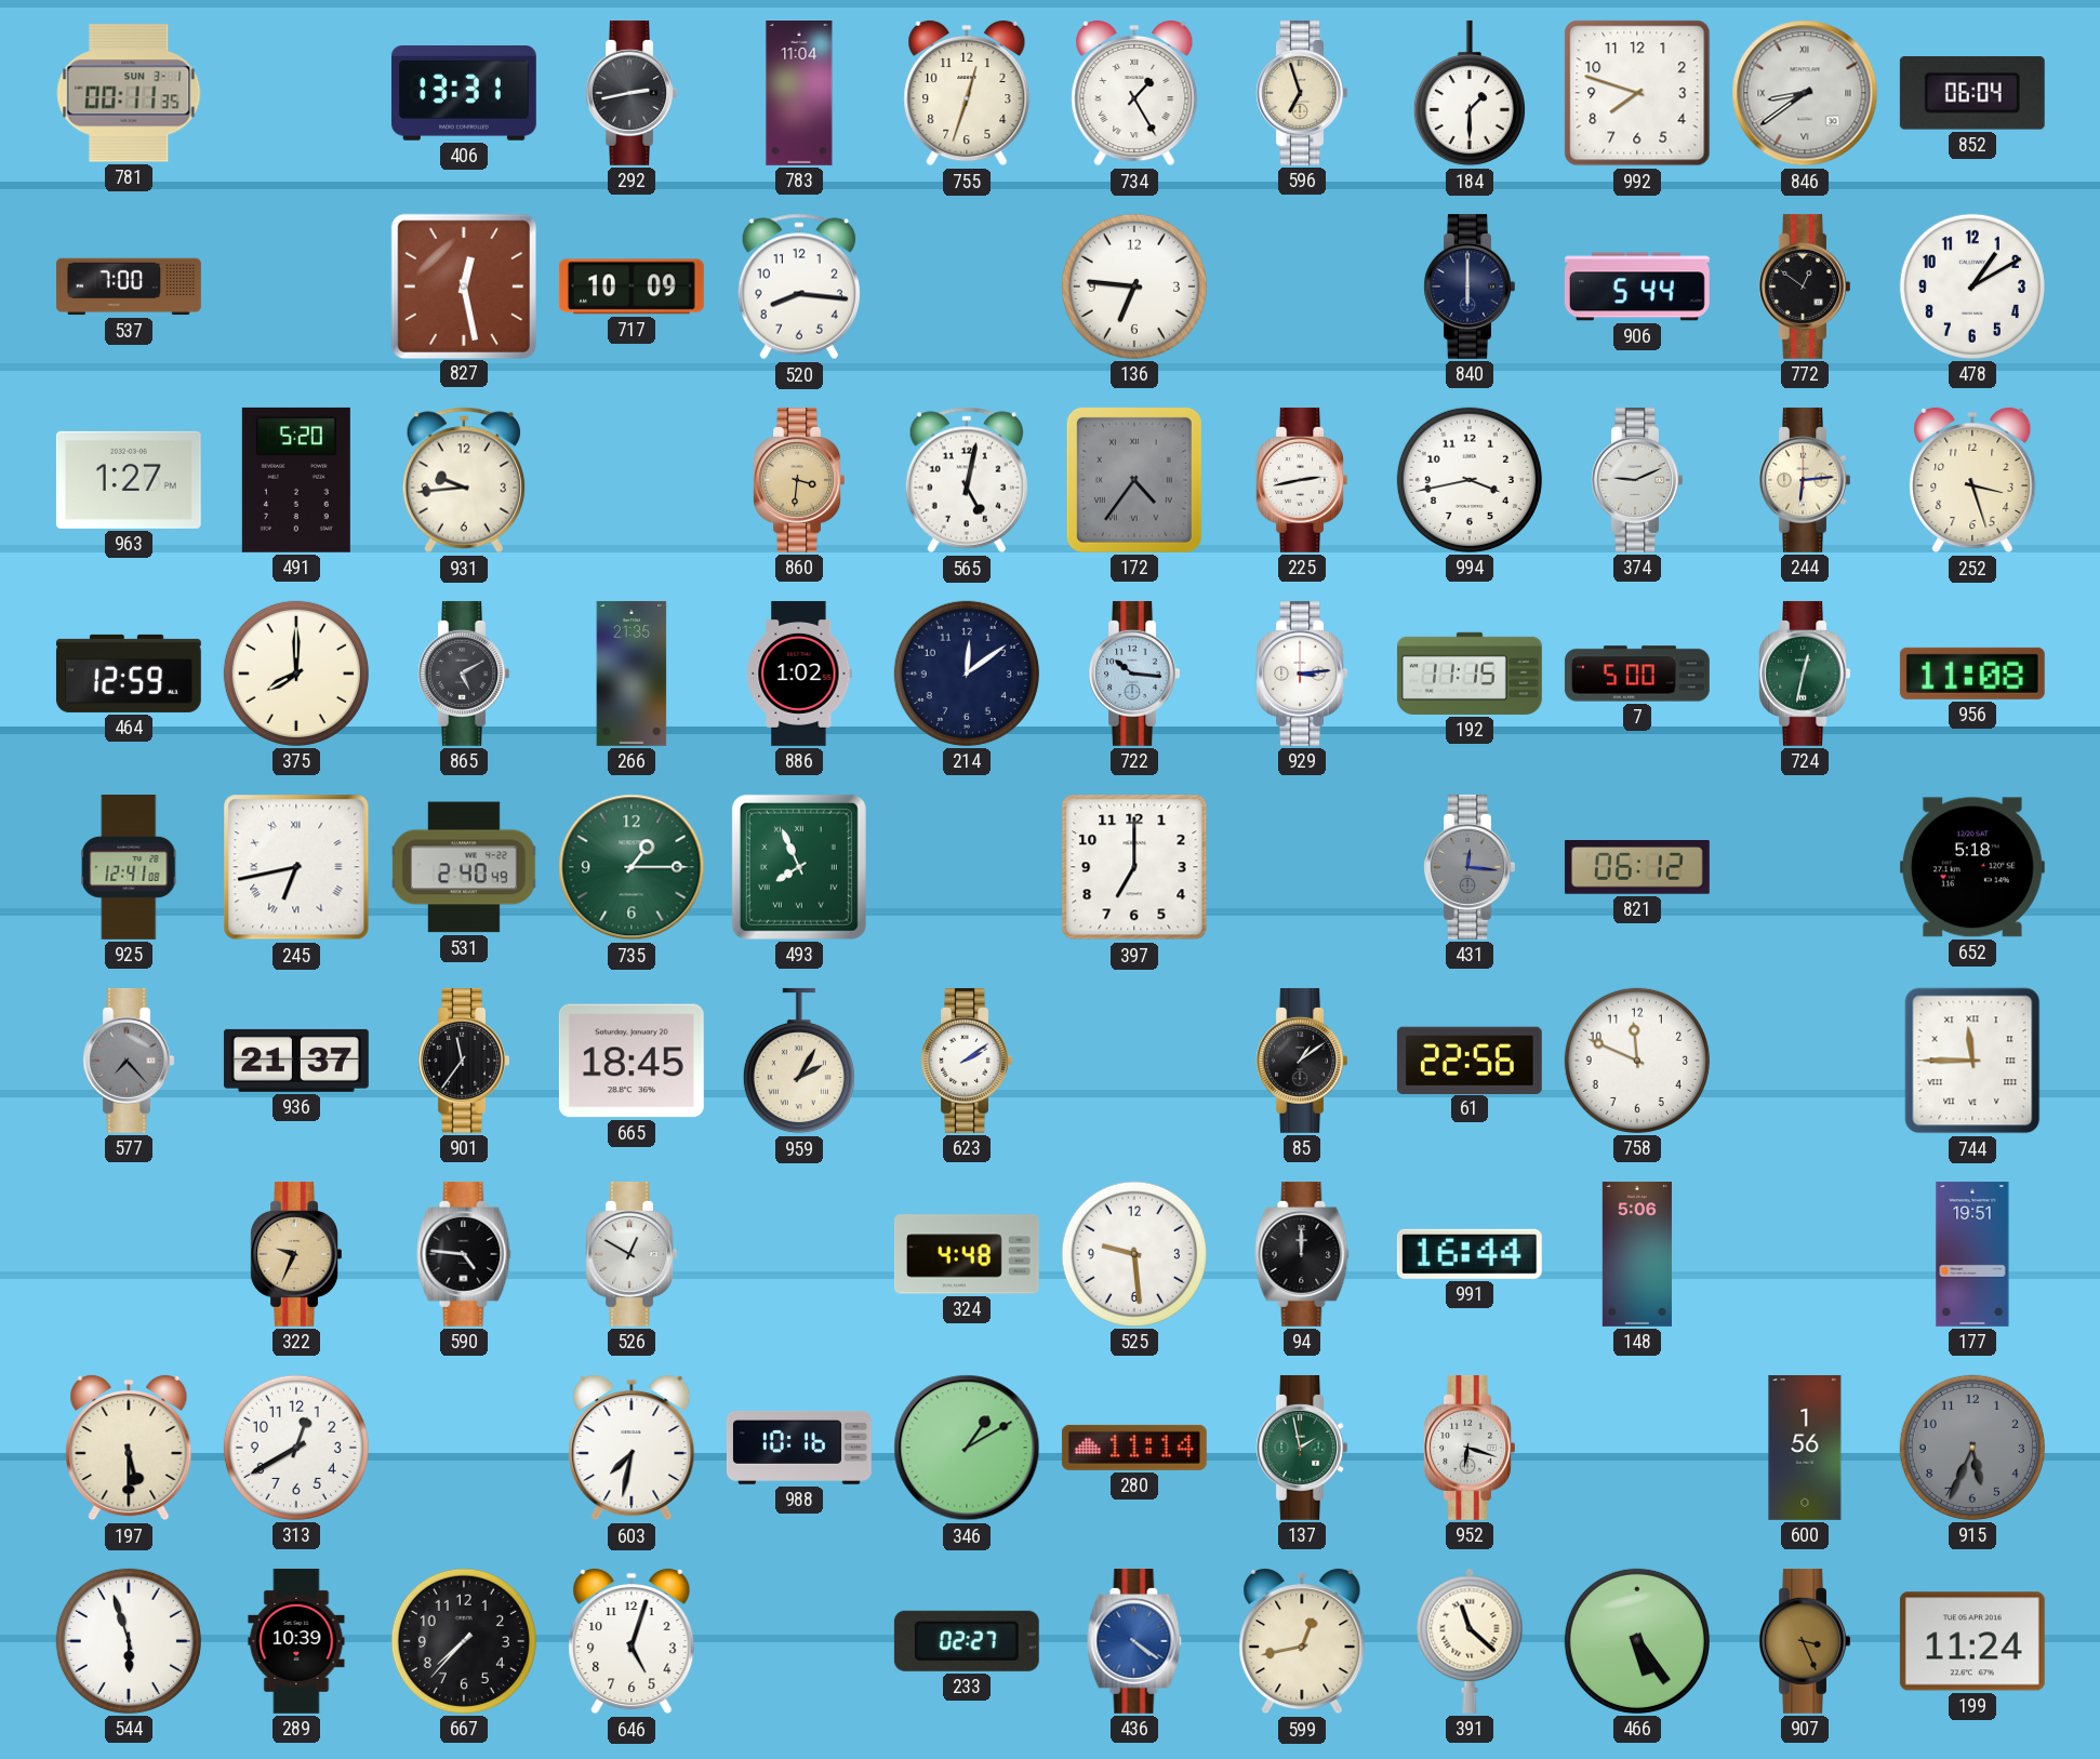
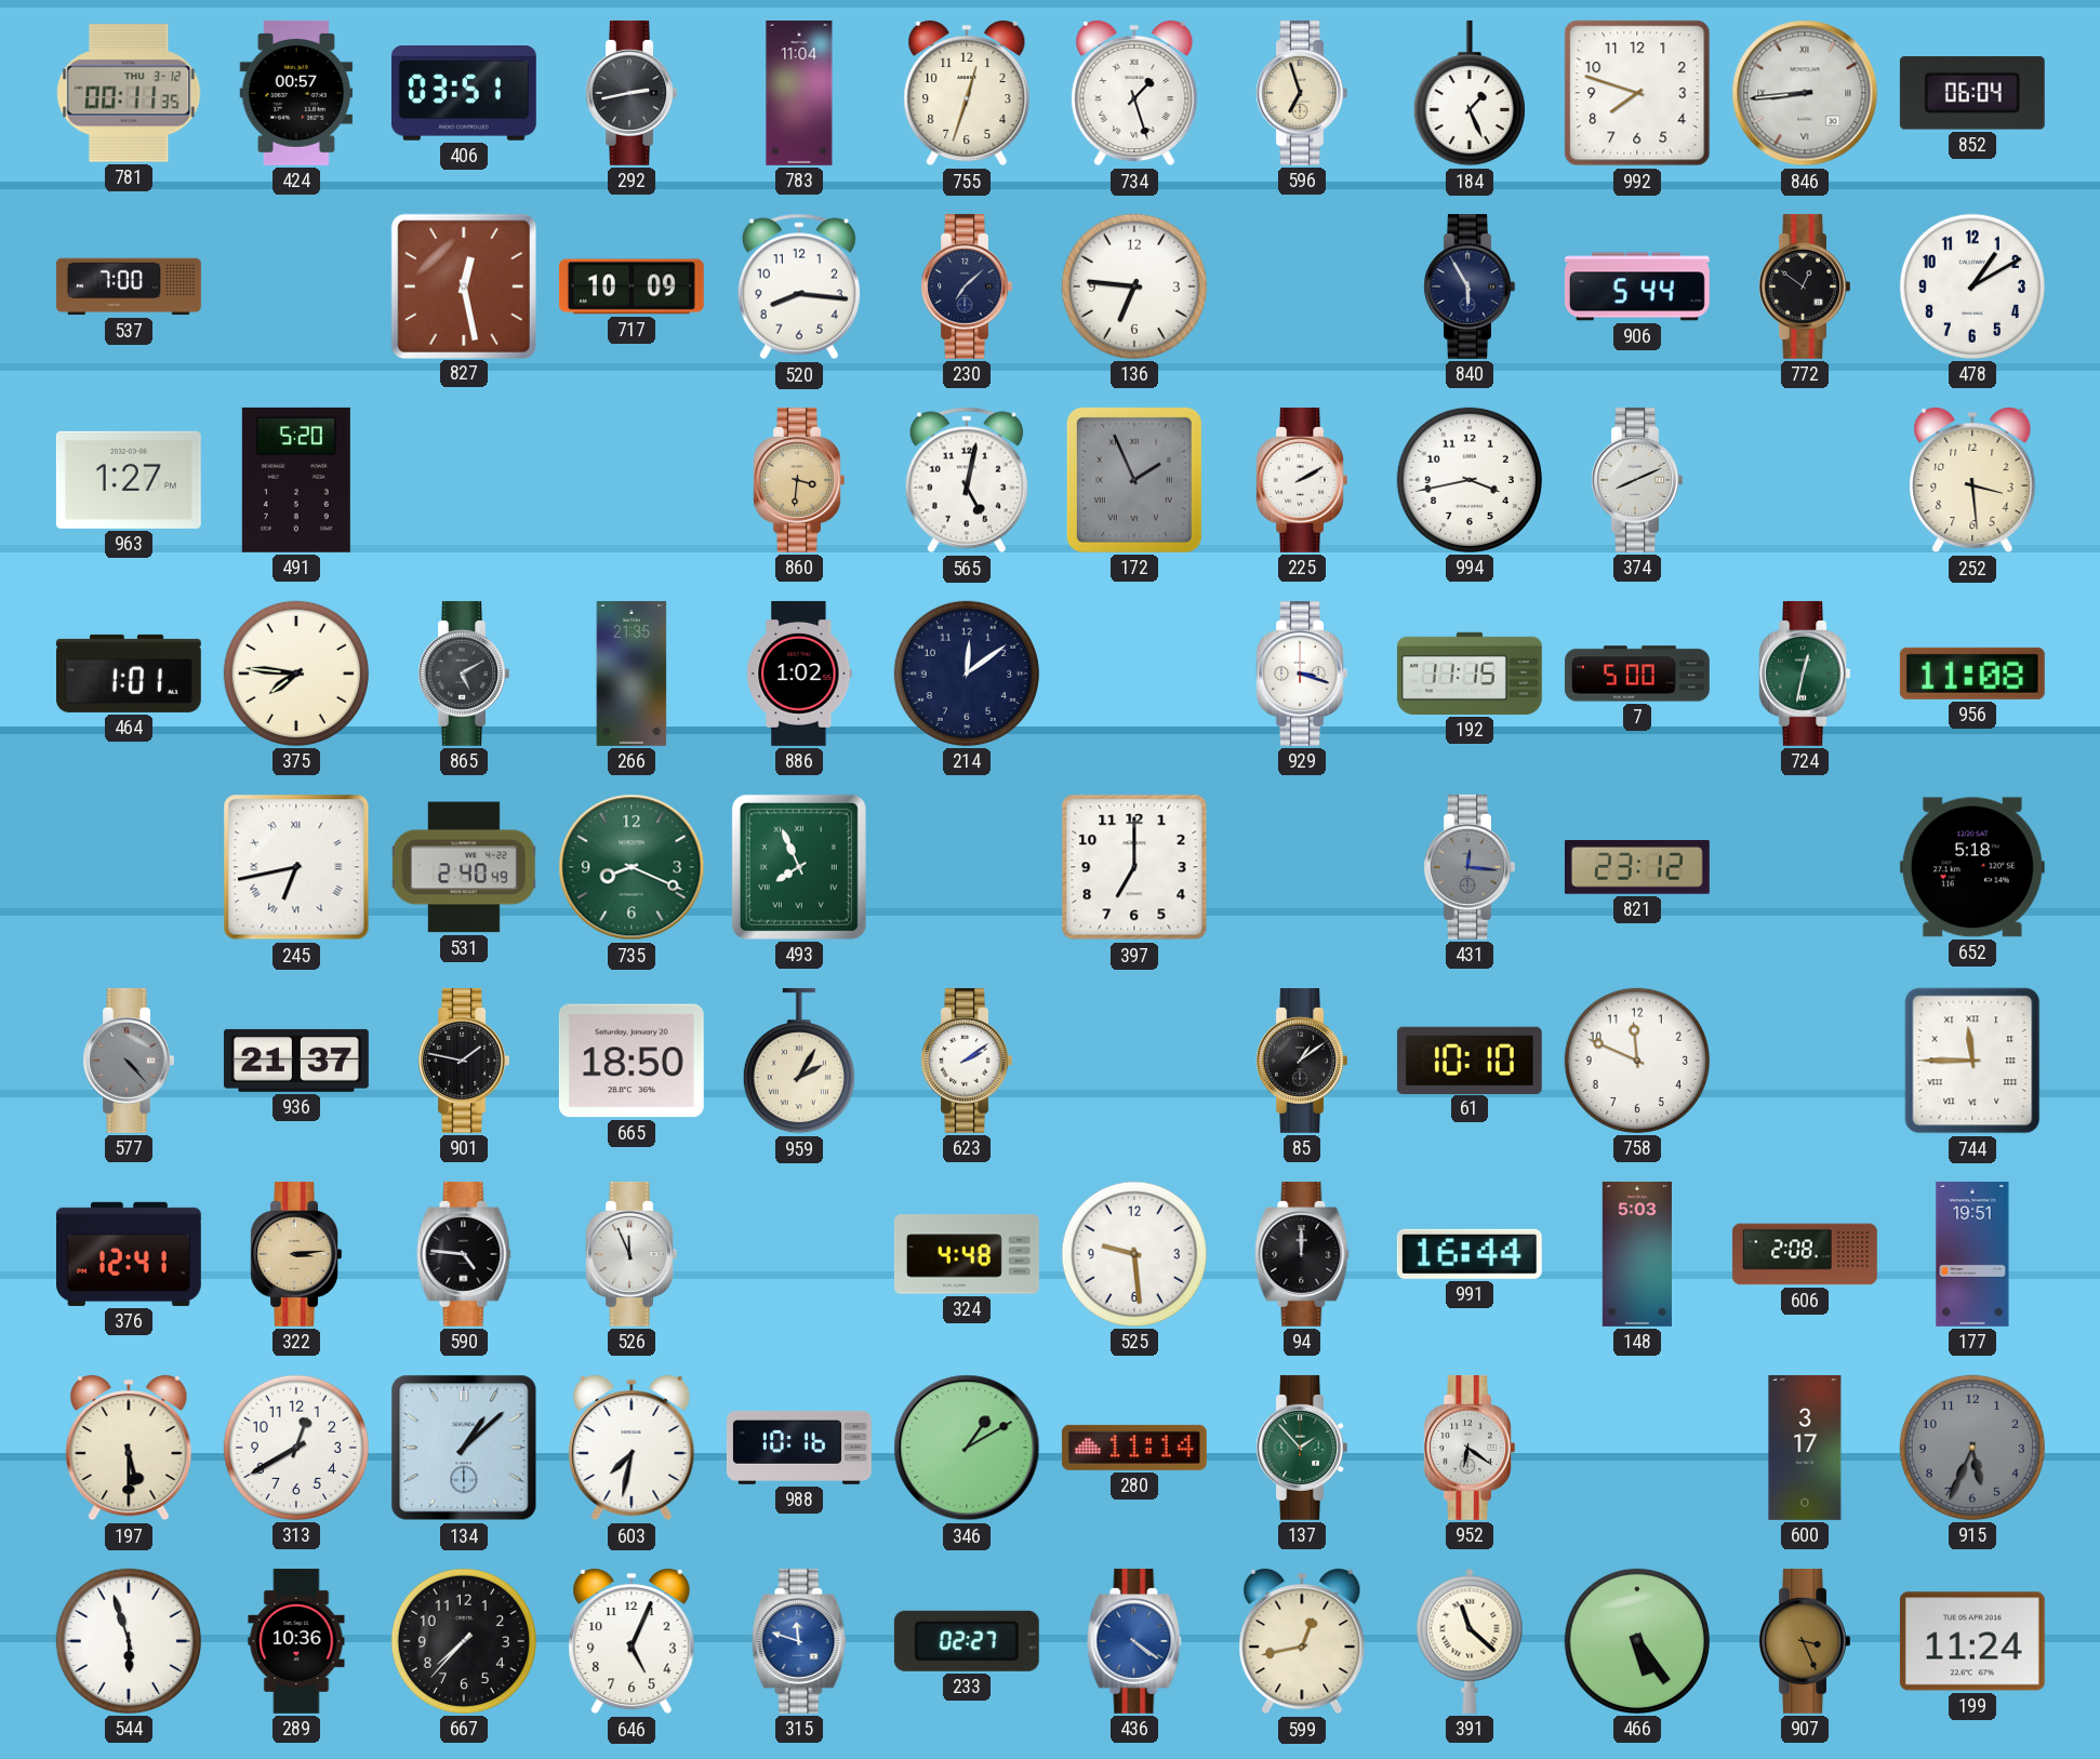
781 date: SUN 3-1 -> THU 3-12
424: none -> 00:57
406: 13:31 -> 03:51
734: 1:25 -> 1:27
184: 1:30 -> 1:26
846: 8:39 -> 8:44
230: none -> 7:08
840: 6:00 -> 5:55
931: 9:44 -> none
172: 4:36 -> 1:56
225: 2:43 -> 2:10
374: 9:11 -> 8:11
244: 6:14 -> none
252: 3:27 -> 3:29
464: 12:59 -> 1:01
375: 8:00 -> 7:46
722: 10:16 -> none
929: 3:14 -> 3:18
925: 12:41 -> none
735: 1:15 -> 8:19
821: 06:12 -> 23:12
577: 7:23 -> 4:23
901: 11:36 -> 1:47
665: 18:45 -> 18:50
61: 22:56 -> 10:10
376: none -> 12:41
322: 9:34 -> 3:14
526: 12:50 -> 11:56
148: 5:06 -> 5:03
606: none -> 2:08
134: none -> 1:08
137: 1:58 -> 1:53
952: 6:18 -> 6:21
600: 1:56 -> 3:17
289: 10:39 -> 10:36
646: 5:03 -> 5:04
315: none -> 11:48
